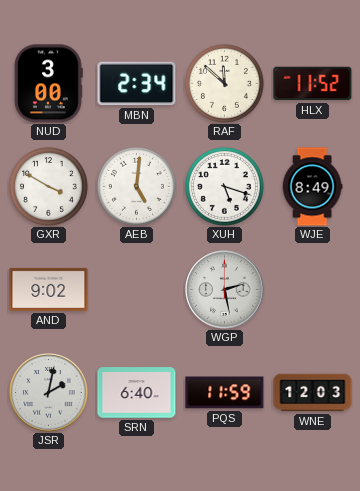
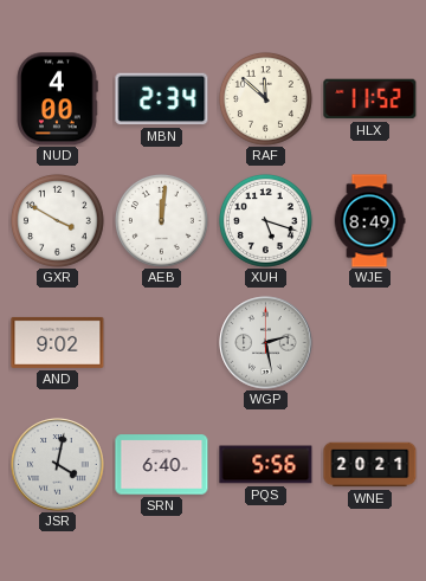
NUD: 3:00 -> 4:00
AEB: 5:01 -> 12:01
JSR: 2:02 -> 4:02
PQS: 11:59 -> 5:56
WNE: 12:03 -> 20:21
